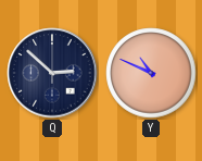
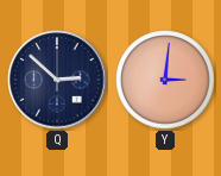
Y: 10:49 -> 3:01
